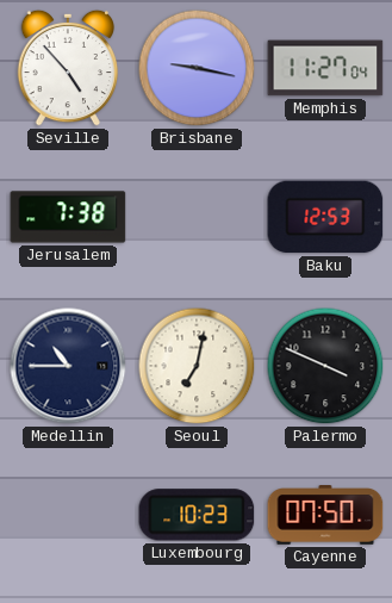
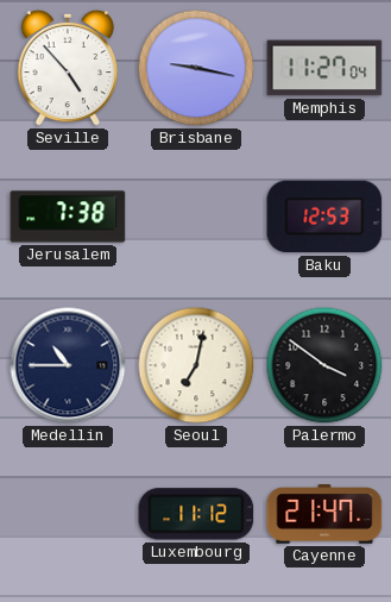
Palermo: 3:49 -> 3:51
Luxembourg: 10:23 -> 11:12
Cayenne: 07:50 -> 21:47
